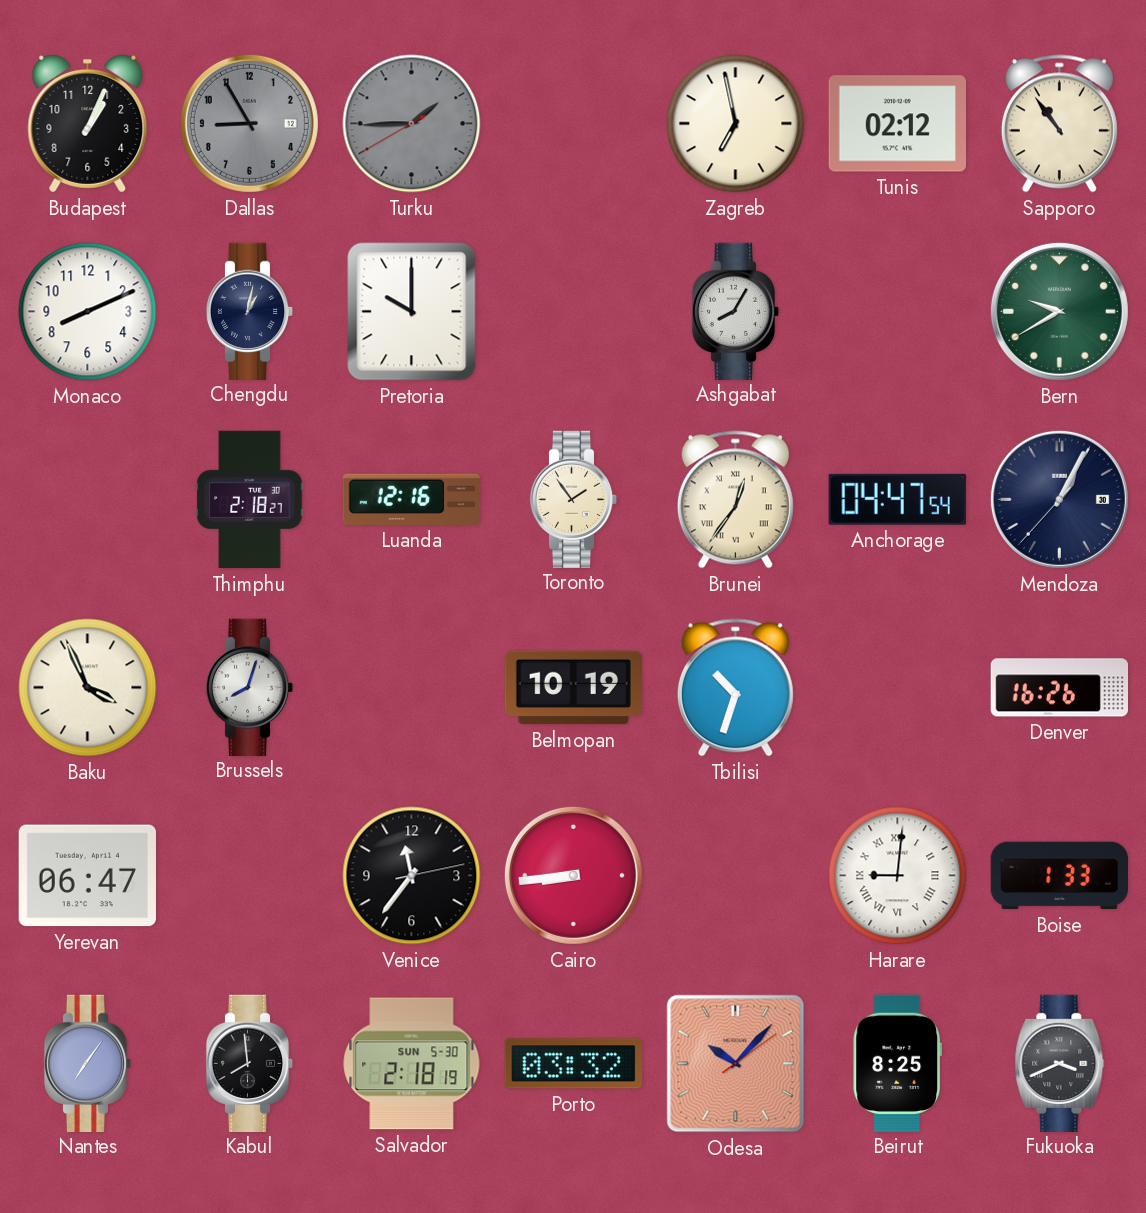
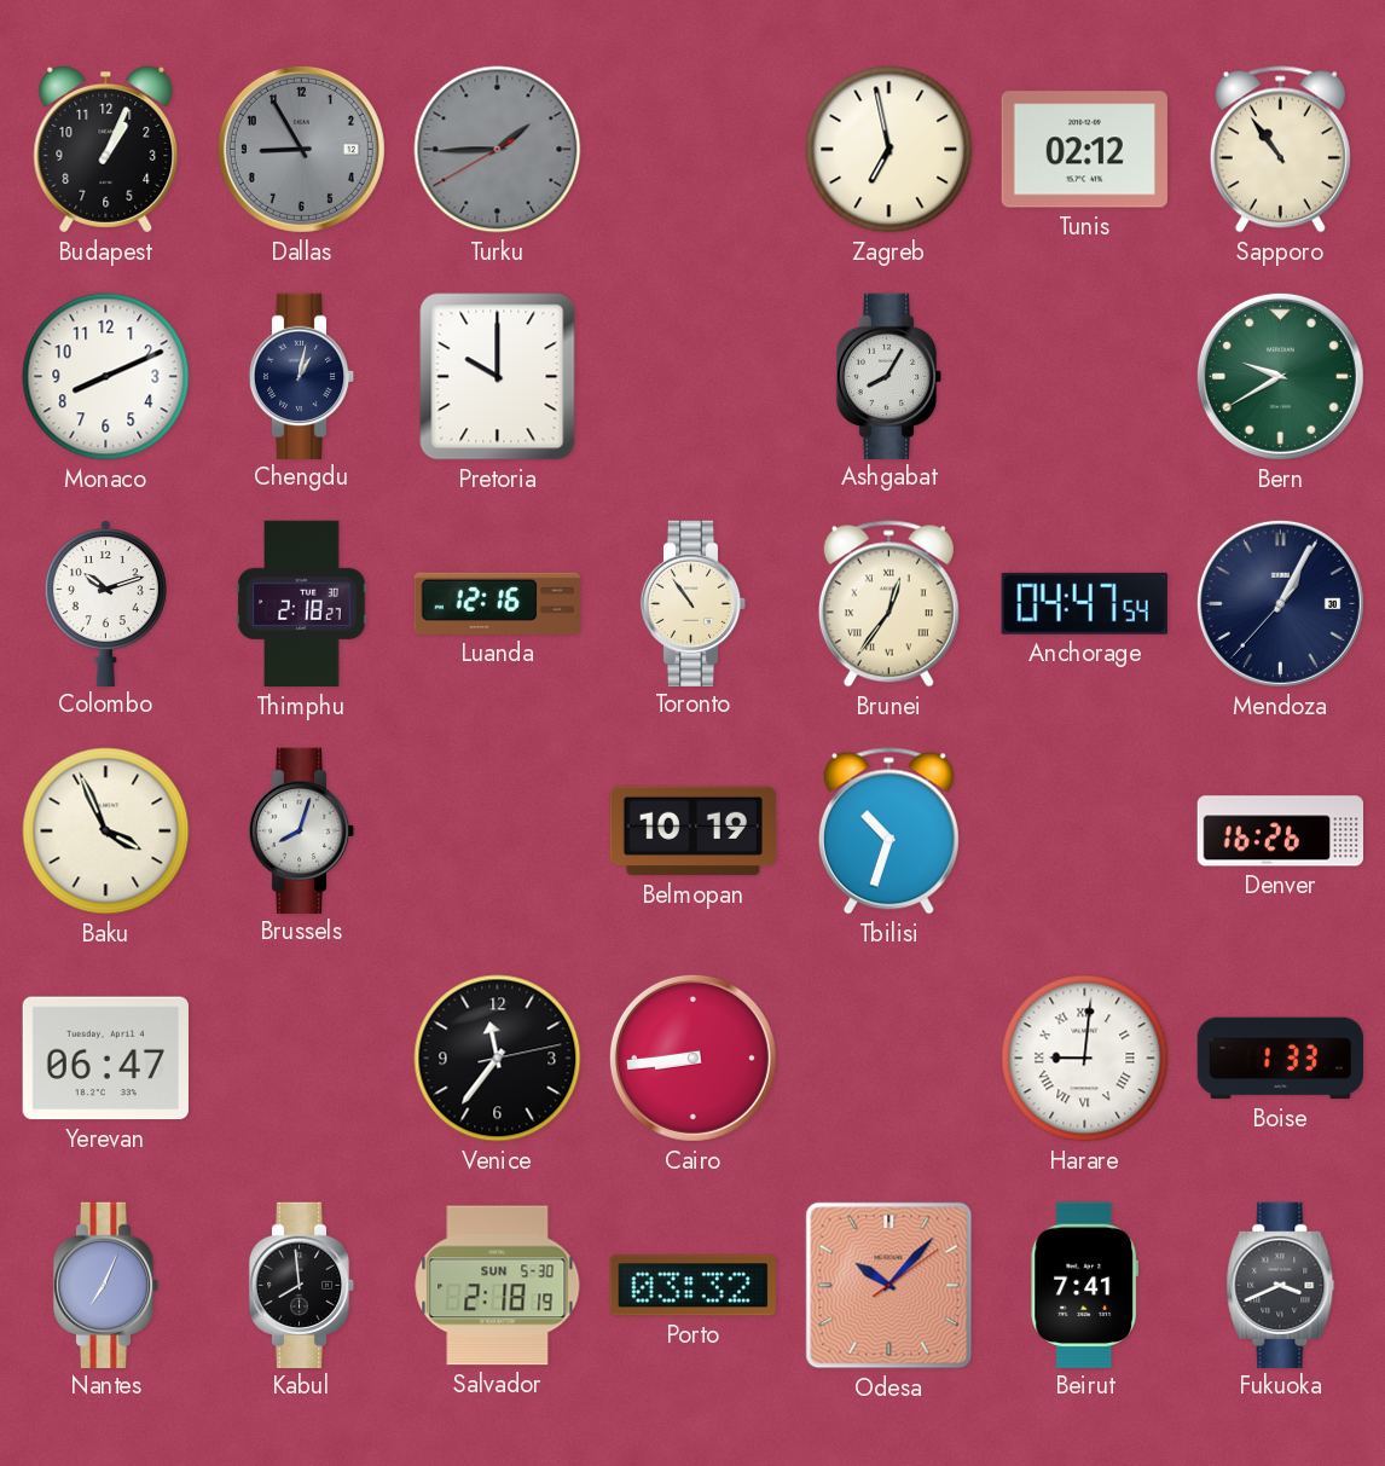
Colombo: none -> 10:12
Toronto: 1:54 -> 10:54
Nantes: 7:06 -> 7:04
Beirut: 8:25 -> 7:41
